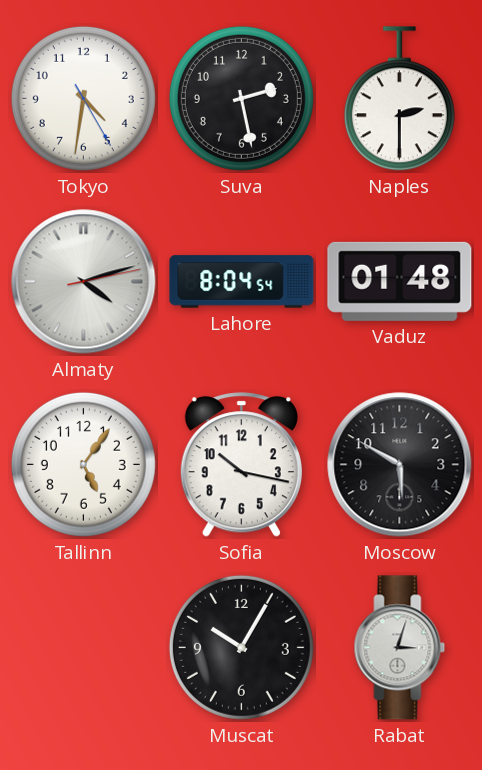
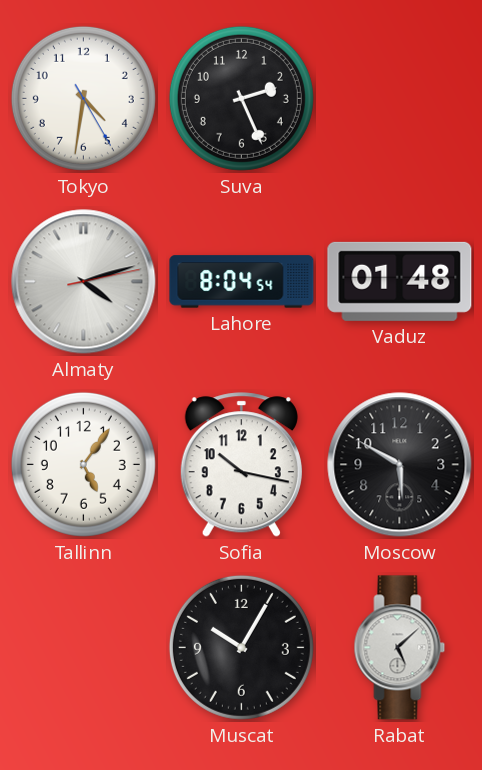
Suva: 2:28 -> 2:26
Naples: 2:30 -> none
Rabat: 3:03 -> 5:08
